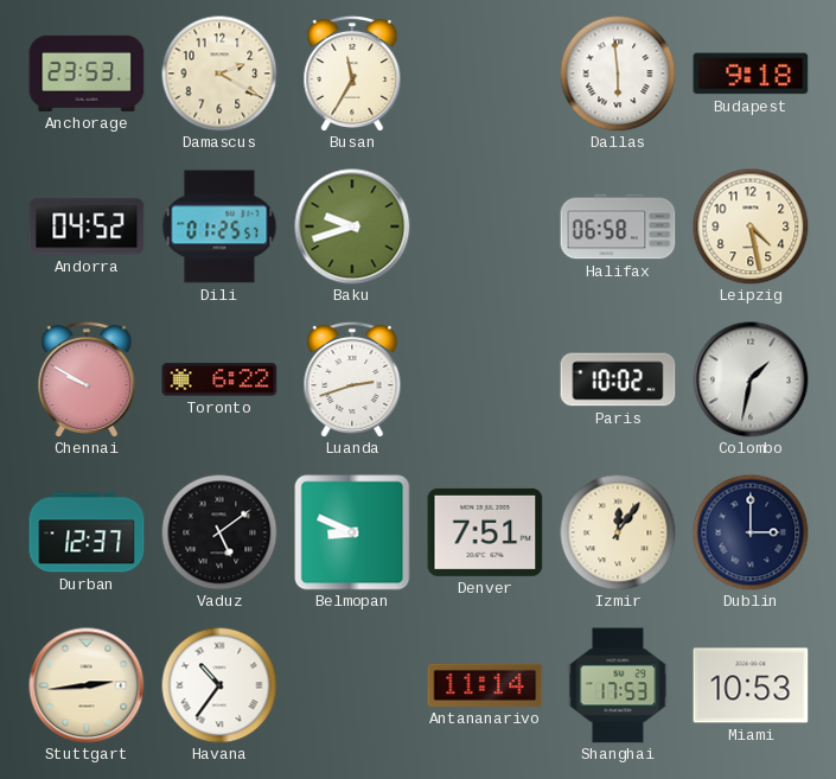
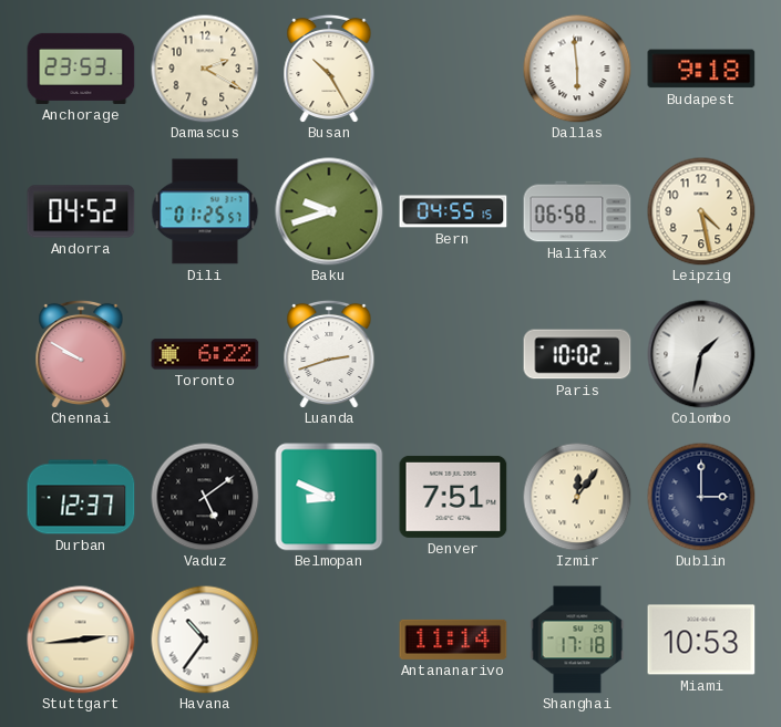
Busan: 11:35 -> 10:25
Bern: none -> 04:55
Shanghai: 17:53 -> 17:18
